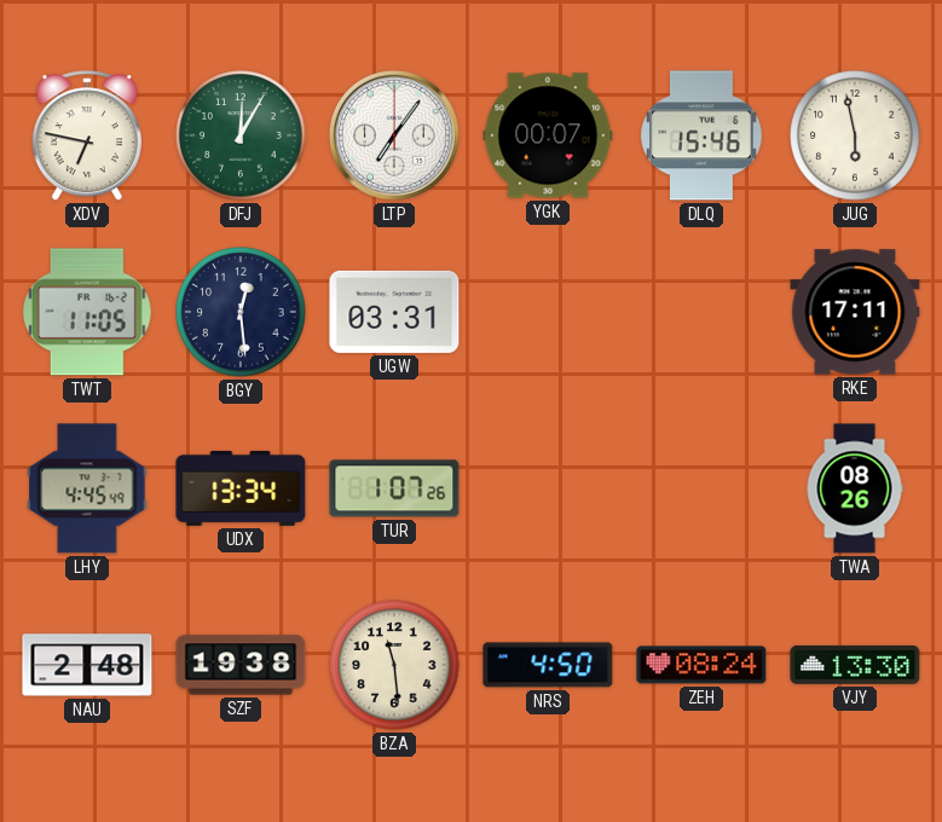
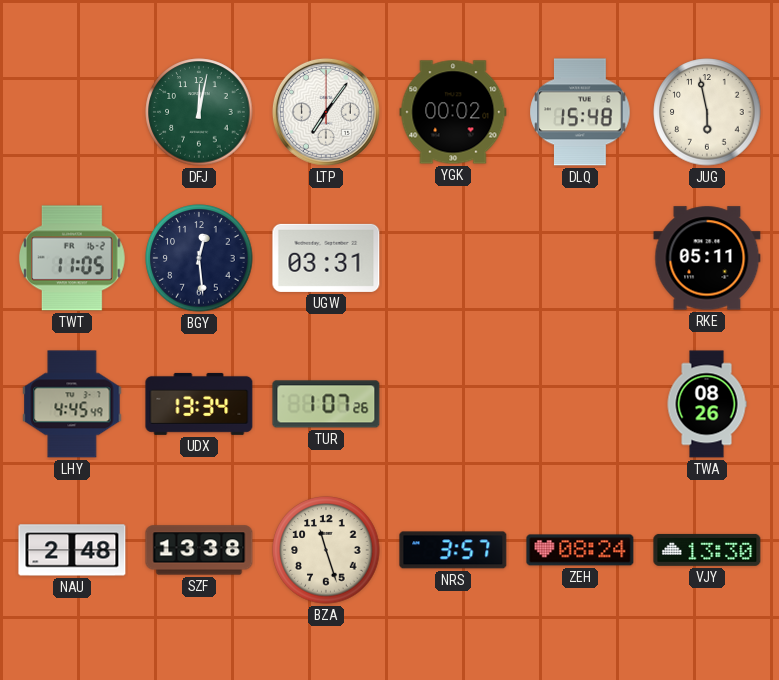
XDV: 6:47 -> none
DFJ: 12:05 -> 12:02
YGK: 00:07 -> 00:02
DLQ: 15:46 -> 15:48
RKE: 17:11 -> 05:11
SZF: 19:38 -> 13:38
BZA: 11:29 -> 11:27
NRS: 4:50 -> 3:57
